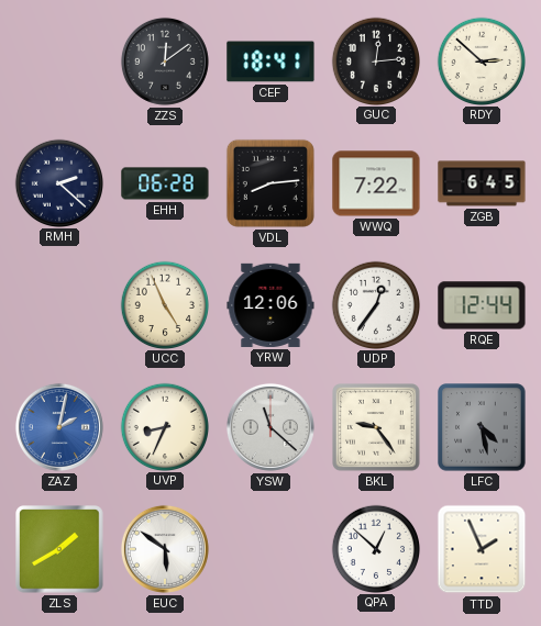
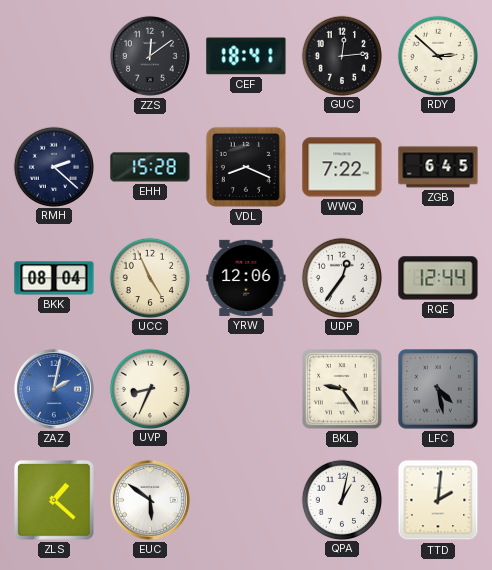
EHH: 06:28 -> 15:28
VDL: 8:14 -> 8:19
BKK: none -> 08:04
YSW: 11:22 -> none
ZLS: 1:40 -> 1:22
QPA: 12:52 -> 1:02
TTD: 1:56 -> 2:01
